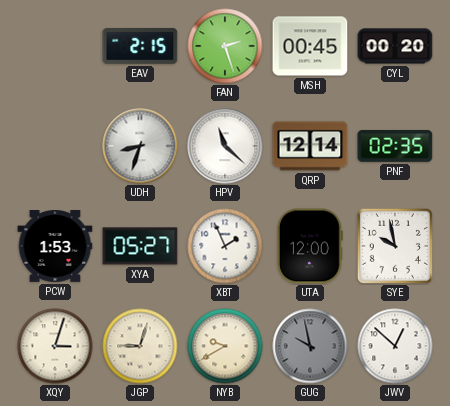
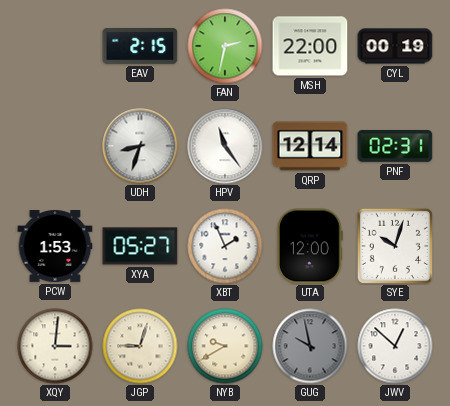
FAN: 2:27 -> 2:32
MSH: 00:45 -> 22:00
CYL: 00:20 -> 00:19
HPV: 11:22 -> 11:24
PNF: 02:35 -> 02:31
SYE: 9:58 -> 10:03
XQY: 3:03 -> 3:01
